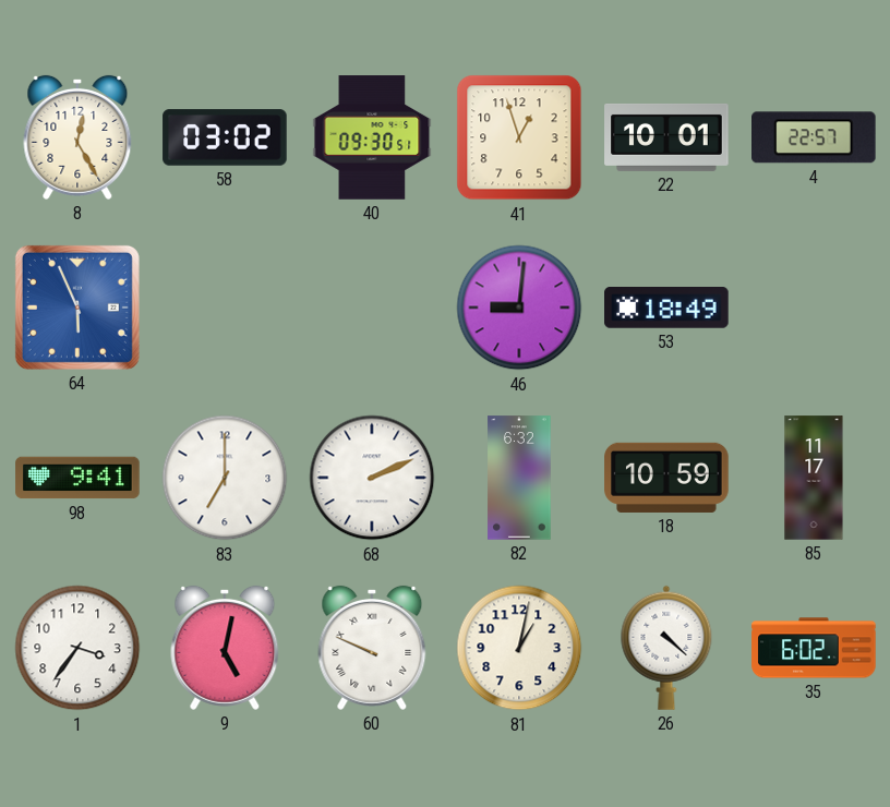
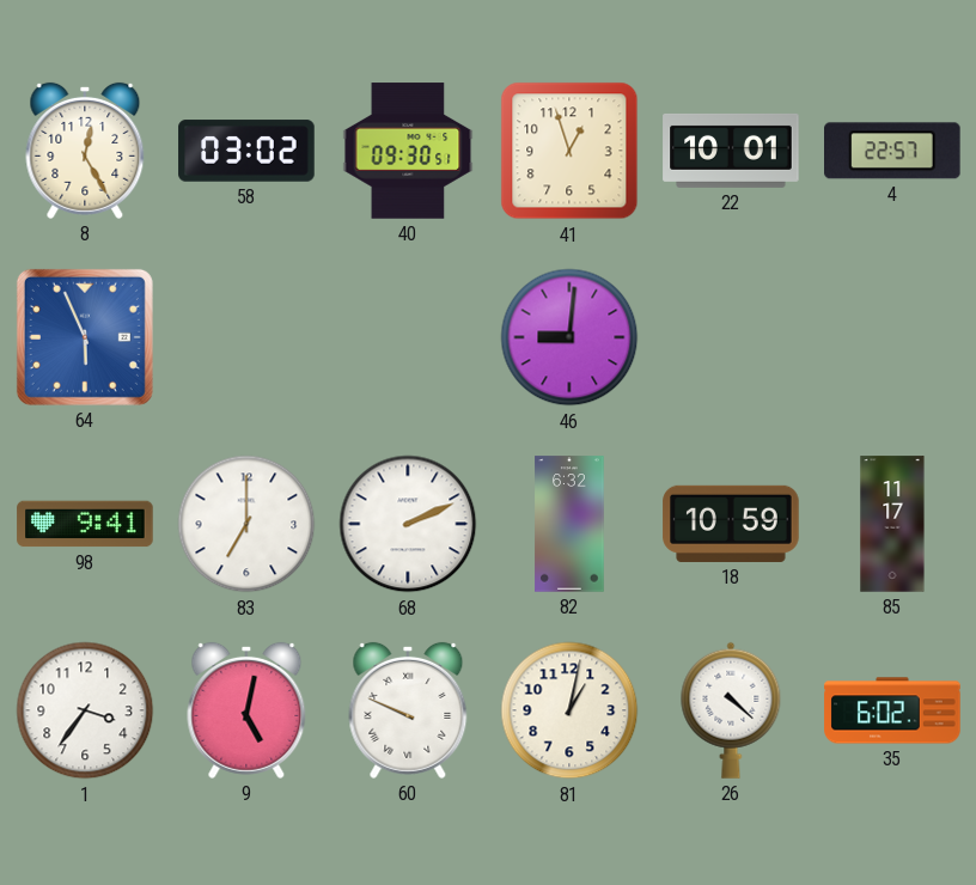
53: 18:49 -> none
